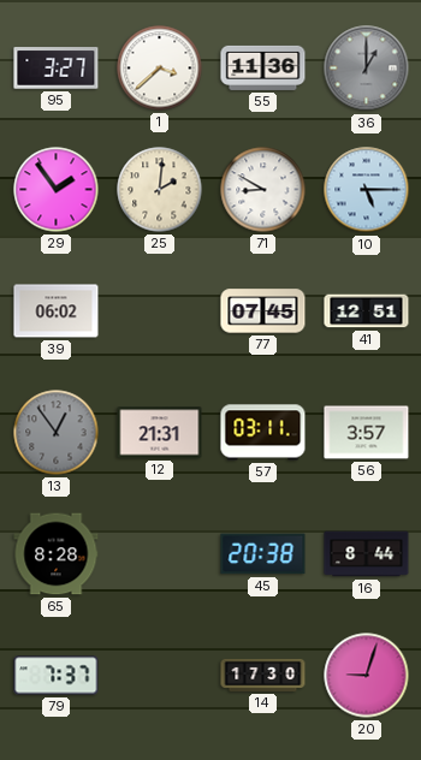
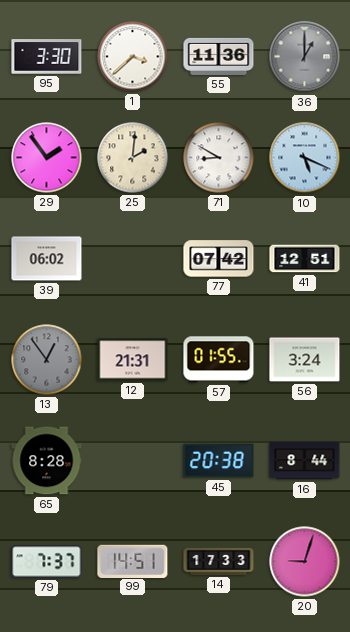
95: 3:27 -> 3:30
10: 5:15 -> 5:19
77: 07:45 -> 07:42
57: 03:11 -> 01:55
56: 3:57 -> 3:24
99: none -> 14:51
14: 17:30 -> 17:33
